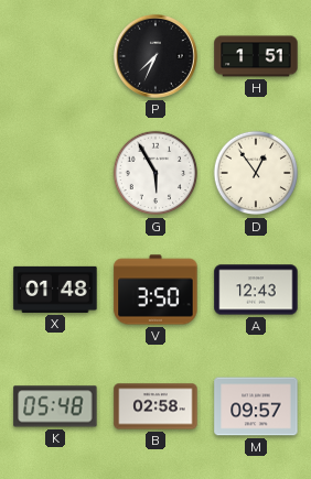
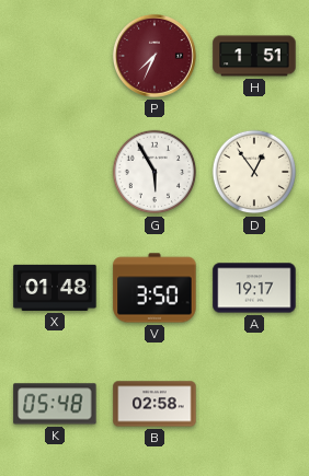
P dial: black -> burgundy
A: 12:43 -> 19:17
M: 09:57 -> none
